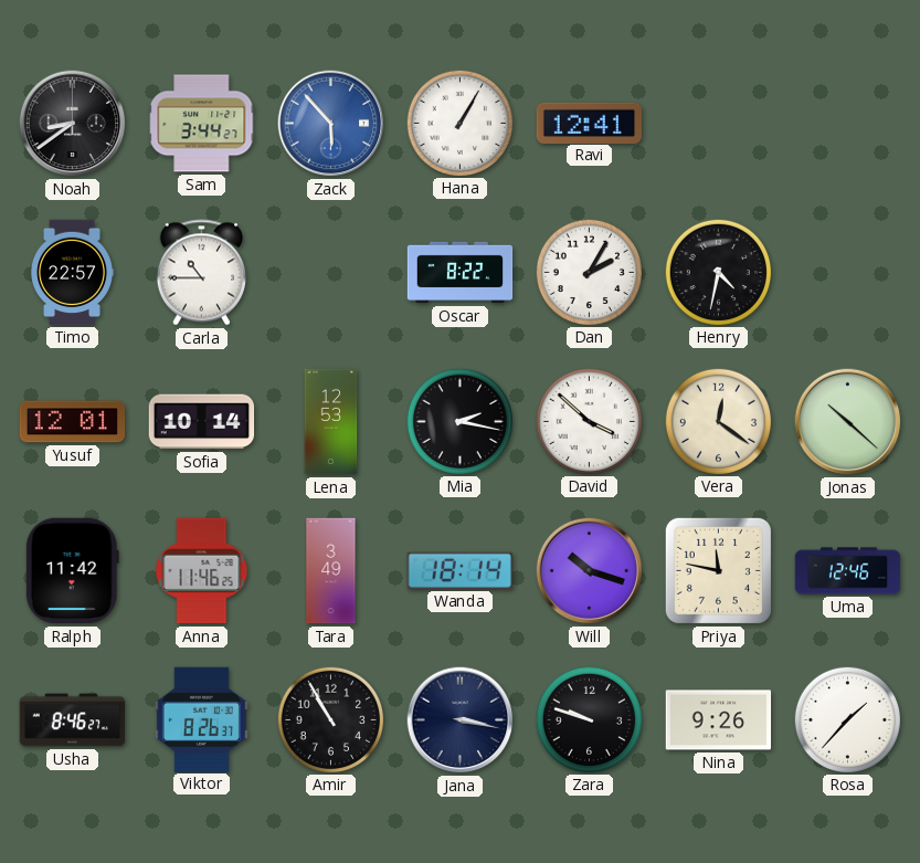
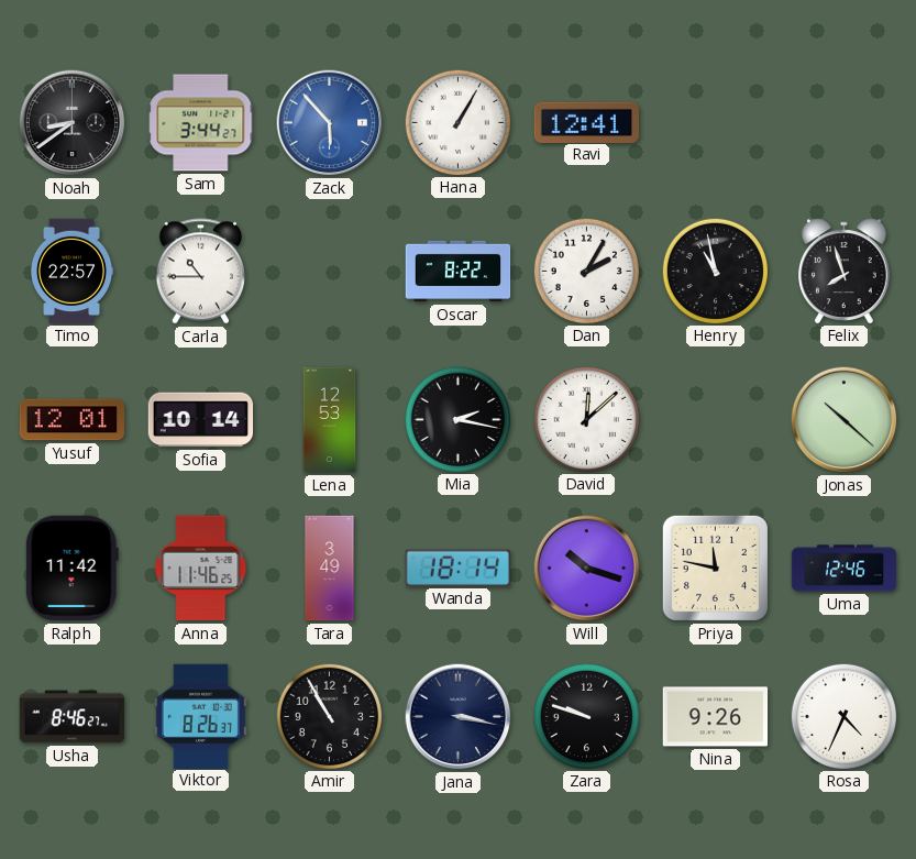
Henry: 4:32 -> 10:58
Felix: none -> 7:57
David: 3:52 -> 12:08
Vera: 12:21 -> none
Rosa: 1:37 -> 4:34
